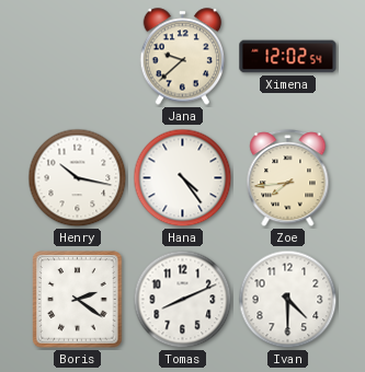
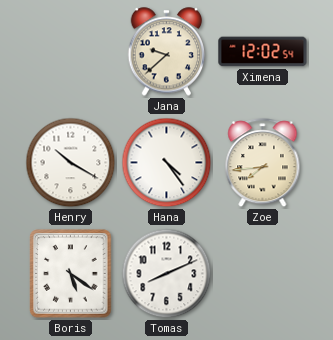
Henry: 10:17 -> 10:20
Boris: 2:21 -> 5:21
Ivan: 4:30 -> none
